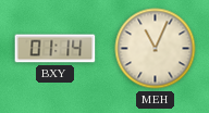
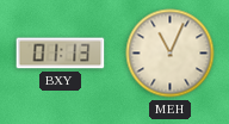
BXY: 01:14 -> 01:13
